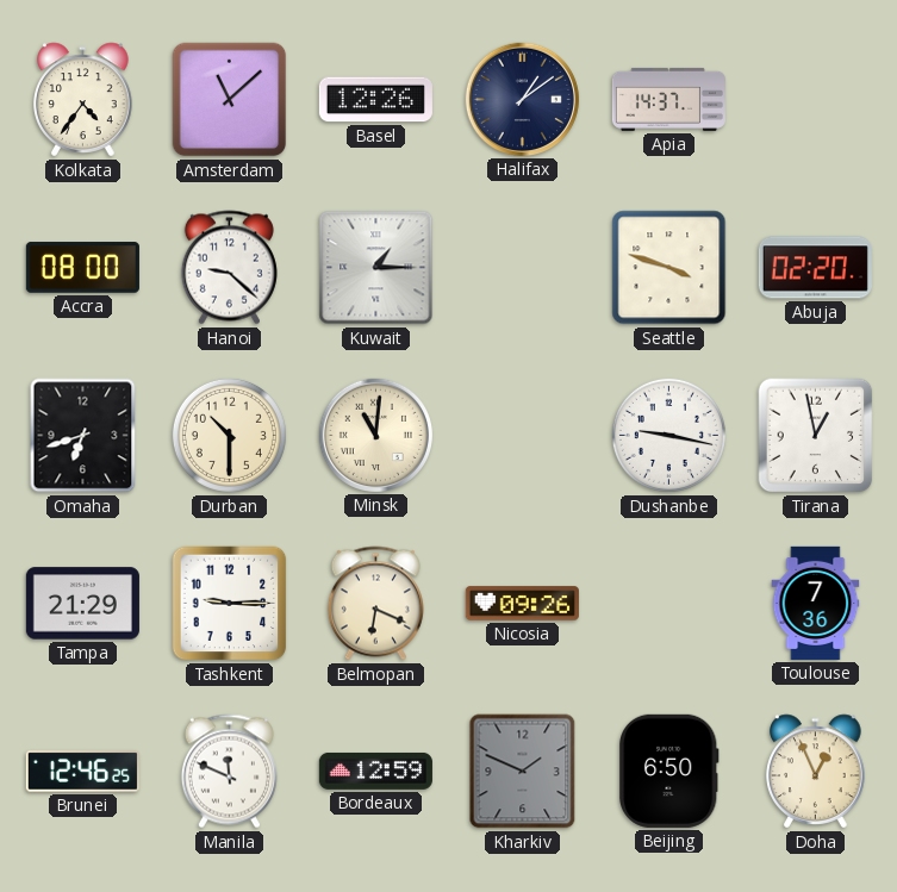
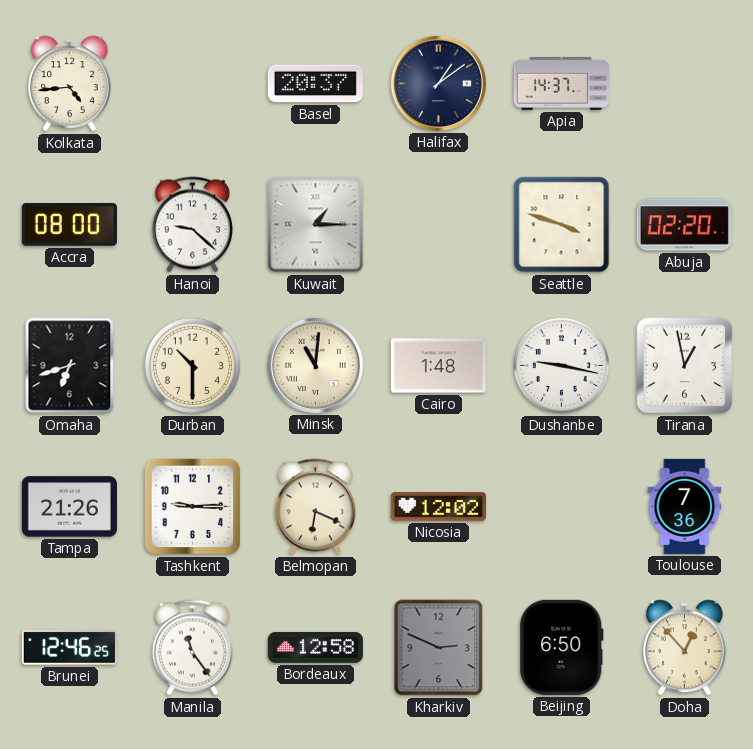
Kolkata: 4:36 -> 4:44
Amsterdam: 11:08 -> none
Basel: 12:26 -> 20:37
Cairo: none -> 1:48
Tampa: 21:29 -> 21:26
Nicosia: 09:26 -> 12:02
Manila: 11:49 -> 11:24
Bordeaux: 12:59 -> 12:58
Kharkiv: 1:49 -> 2:49
Doha: 12:56 -> 12:53
